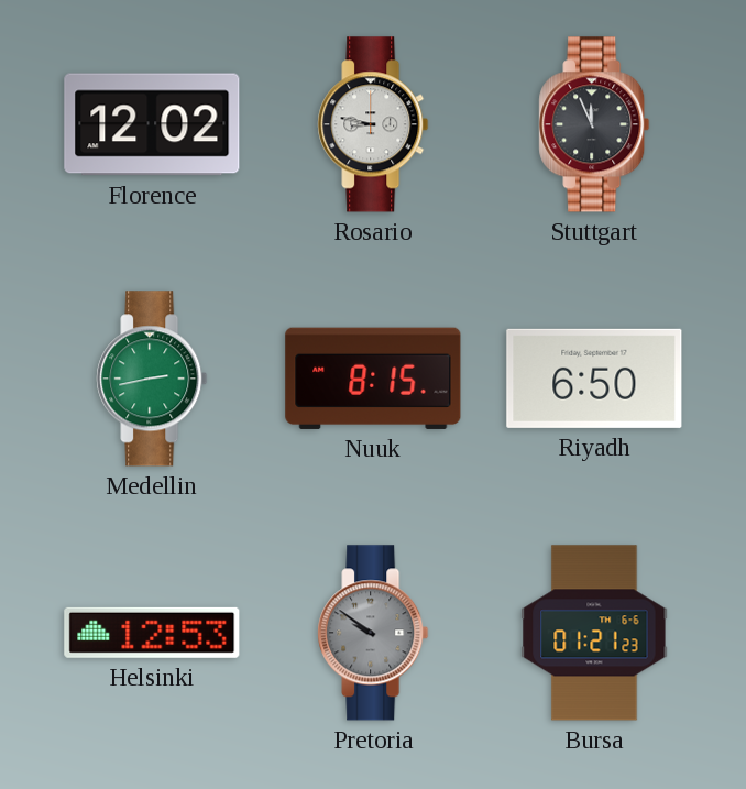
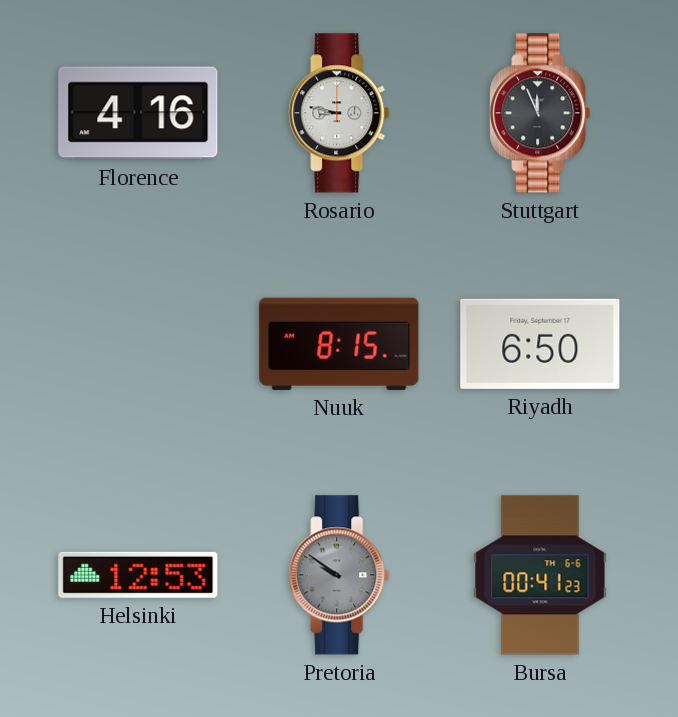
Florence: 12:02 -> 4:16
Medellin: 2:43 -> none
Bursa: 01:21 -> 00:41
